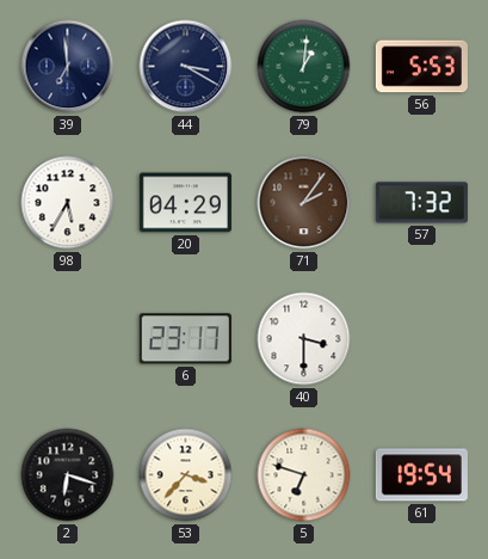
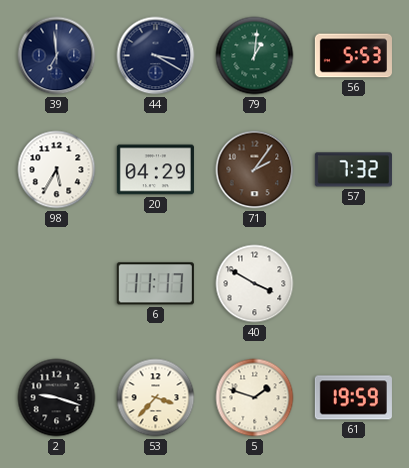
6: 23:17 -> 11:17
40: 3:30 -> 3:50
2: 6:18 -> 9:18
5: 6:48 -> 1:48
61: 19:54 -> 19:59
